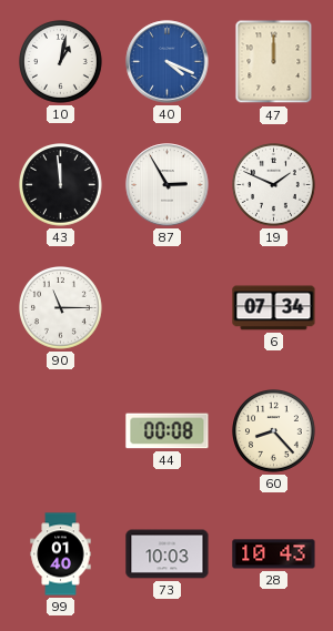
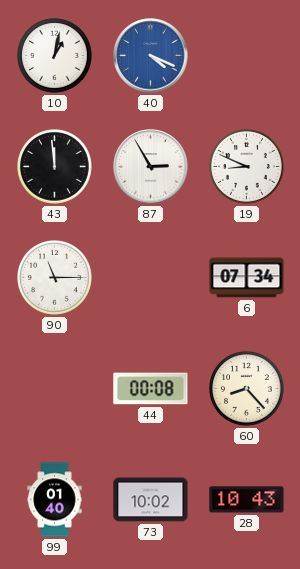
47: 12:00 -> none
19: 1:49 -> 8:49
73: 10:03 -> 10:02
